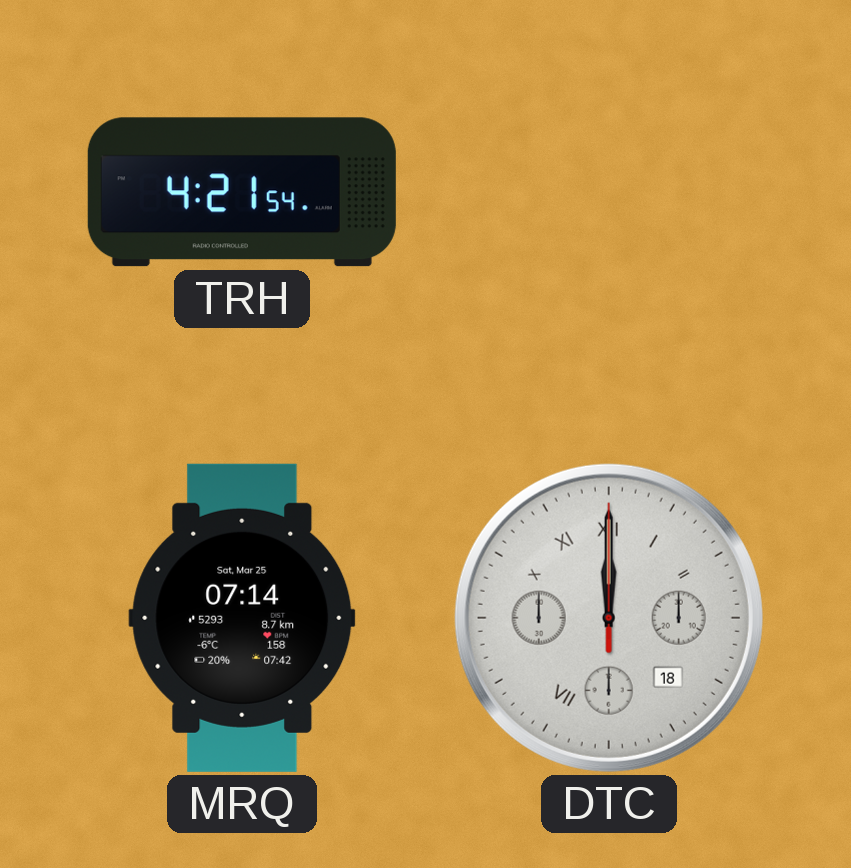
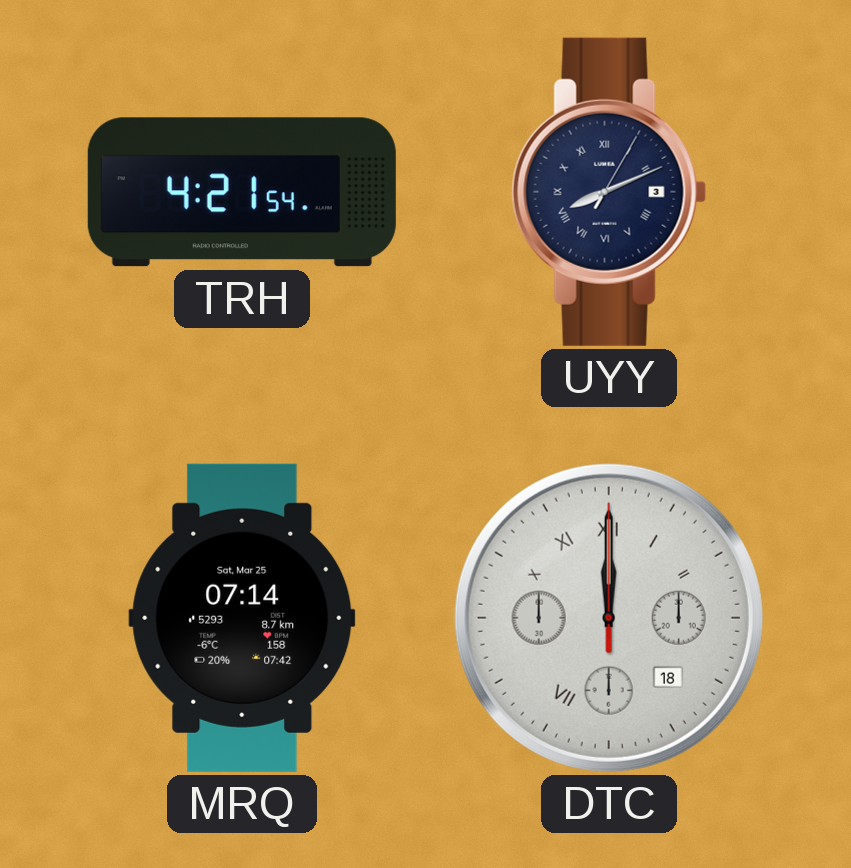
UYY: none -> 8:11
